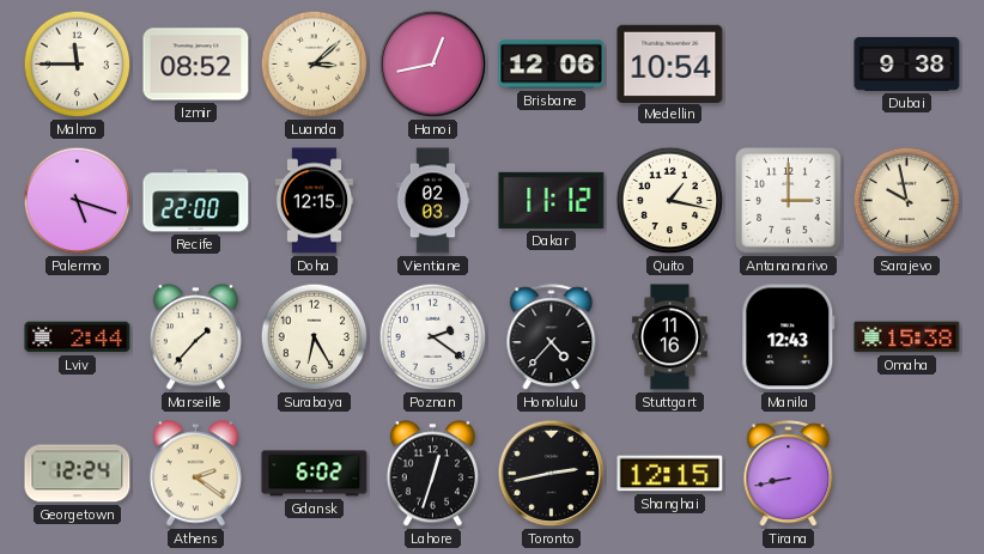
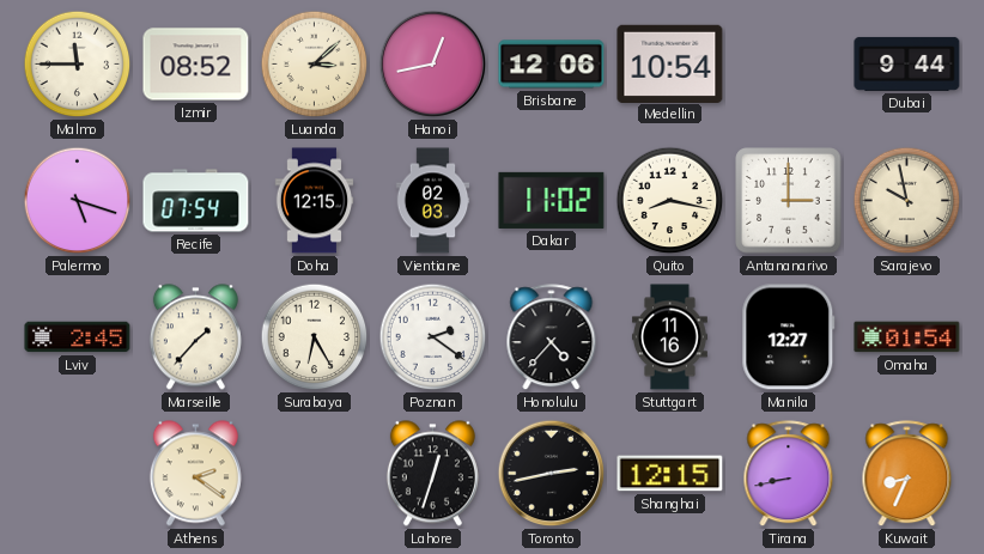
Dubai: 9:38 -> 9:44
Recife: 22:00 -> 07:54
Dakar: 11:12 -> 11:02
Quito: 1:17 -> 8:17
Lviv: 2:44 -> 2:45
Manila: 12:43 -> 12:27
Omaha: 15:38 -> 01:54
Georgetown: 12:24 -> none
Gdansk: 6:02 -> none
Kuwait: none -> 8:34
